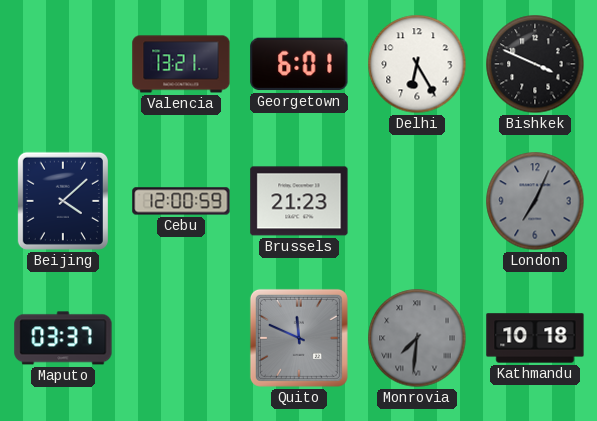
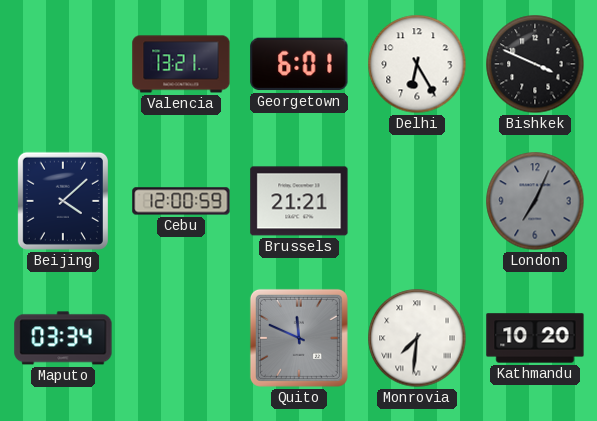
Brussels: 21:23 -> 21:21
Maputo: 03:37 -> 03:34
Monrovia dial: grey -> white
Kathmandu: 10:18 -> 10:20
